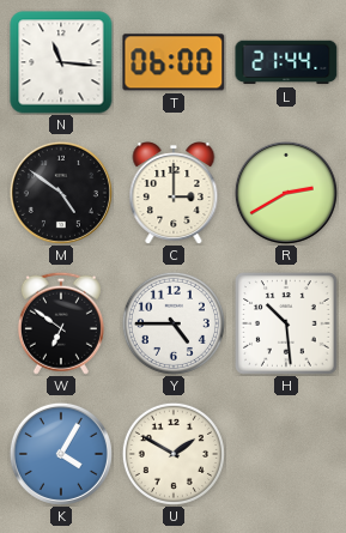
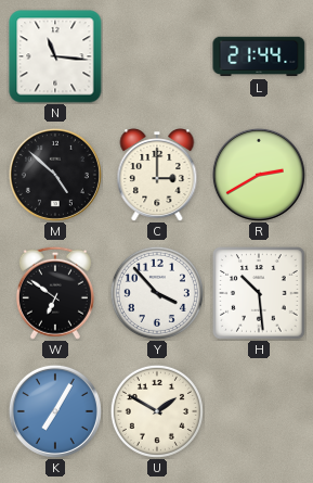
T: 06:00 -> none
M: 4:51 -> 4:52
Y: 4:45 -> 3:53
K: 4:05 -> 7:05
